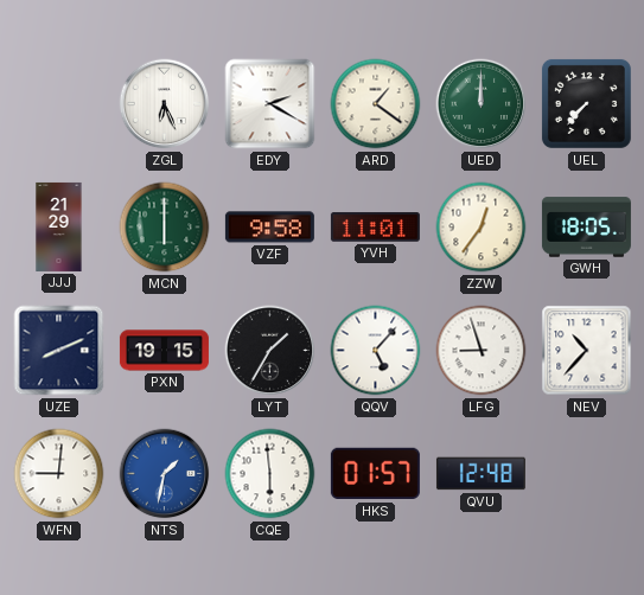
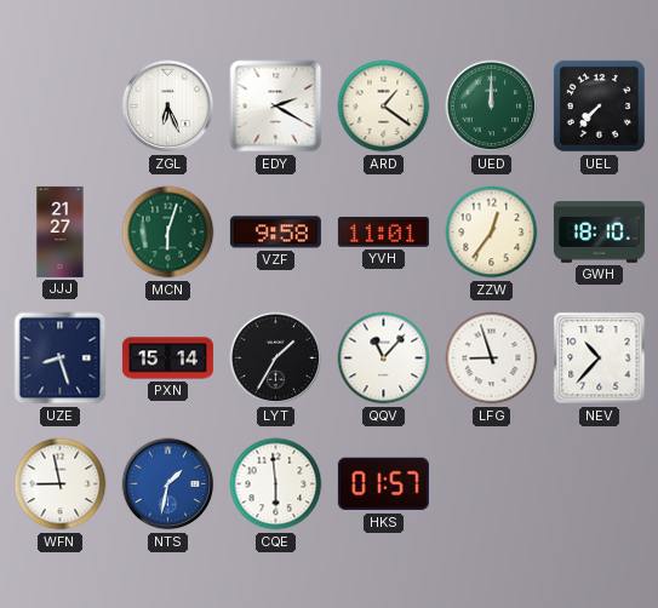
JJJ: 21:29 -> 21:27
MCN: 6:00 -> 6:03
GWH: 18:05 -> 18:10
UZE: 8:11 -> 8:27
PXN: 19:15 -> 15:14
QQV: 5:07 -> 11:07
WFN: 9:01 -> 8:58
QVU: 12:48 -> none
